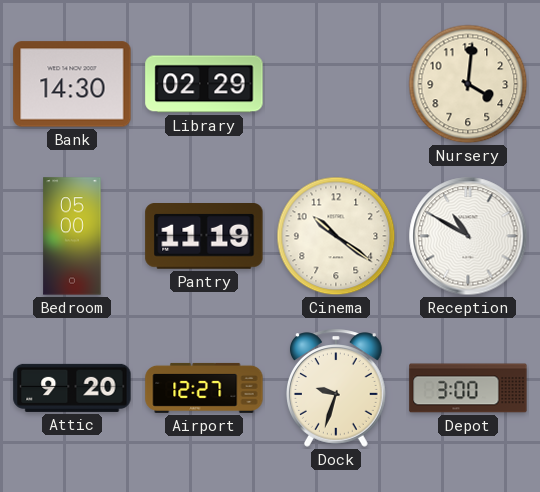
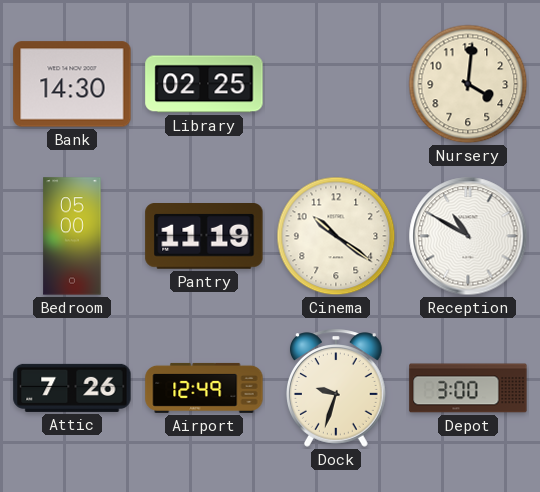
Library: 02:29 -> 02:25
Attic: 9:20 -> 7:26
Airport: 12:27 -> 12:49
